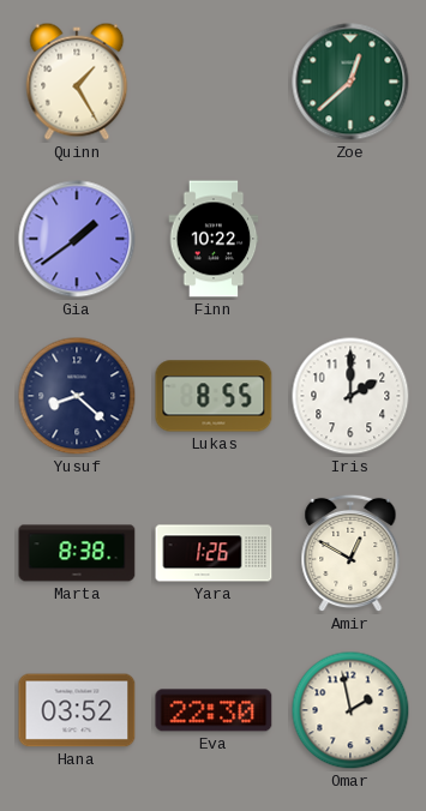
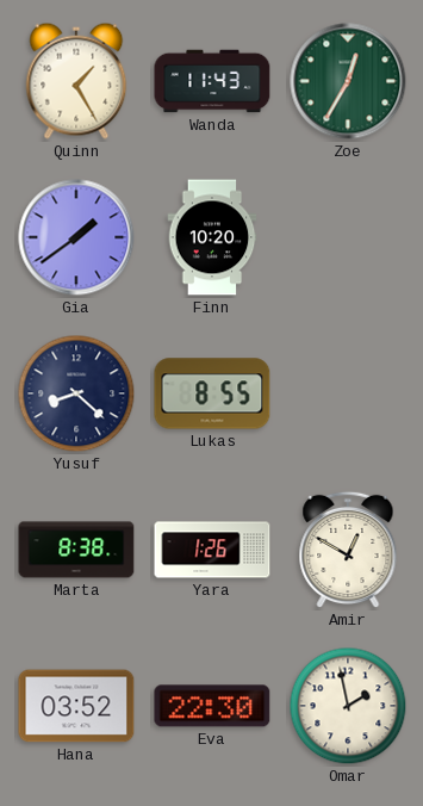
Wanda: none -> 11:43
Zoe: 12:38 -> 12:35
Finn: 10:22 -> 10:20
Iris: 2:00 -> none
